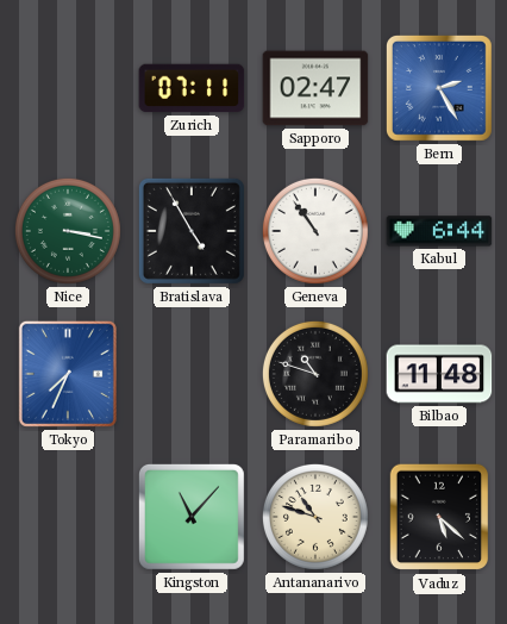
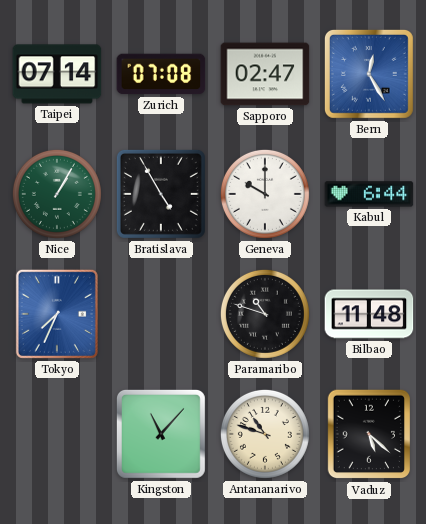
Taipei: none -> 07:14
Zurich: 07:11 -> 07:08
Bern: 2:25 -> 12:25
Nice: 3:17 -> 1:05
Geneva: 10:54 -> 10:00
